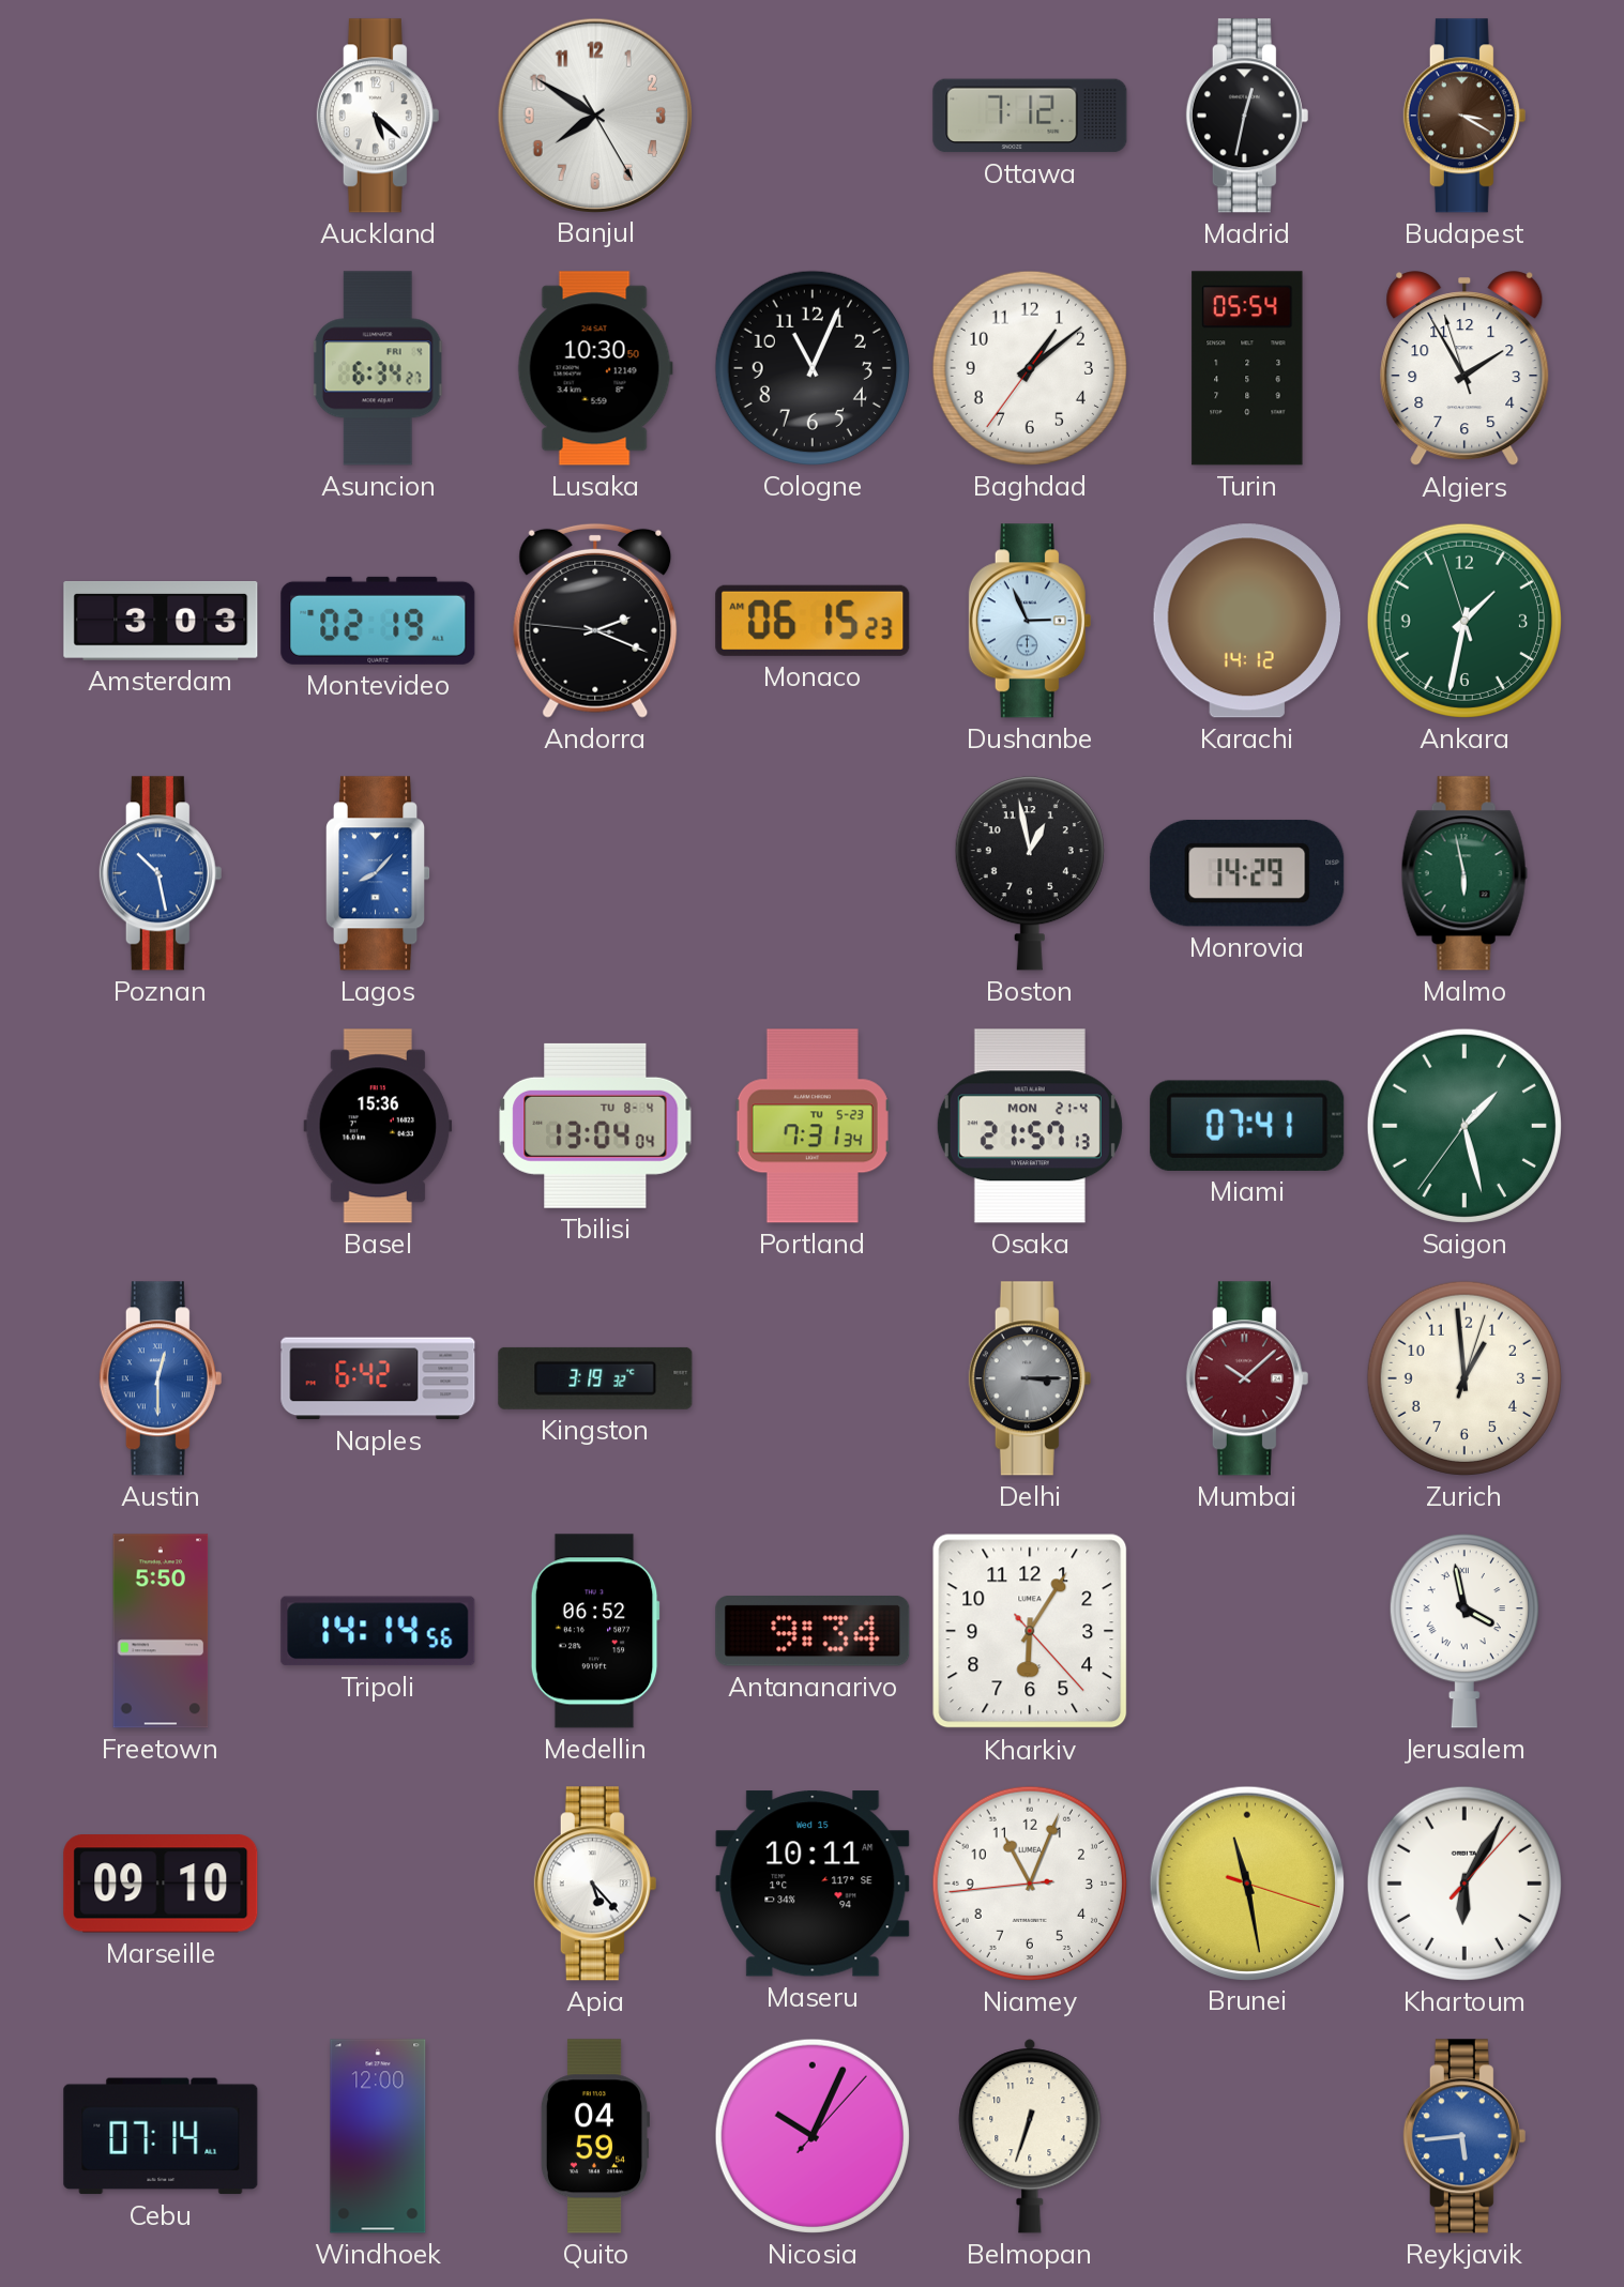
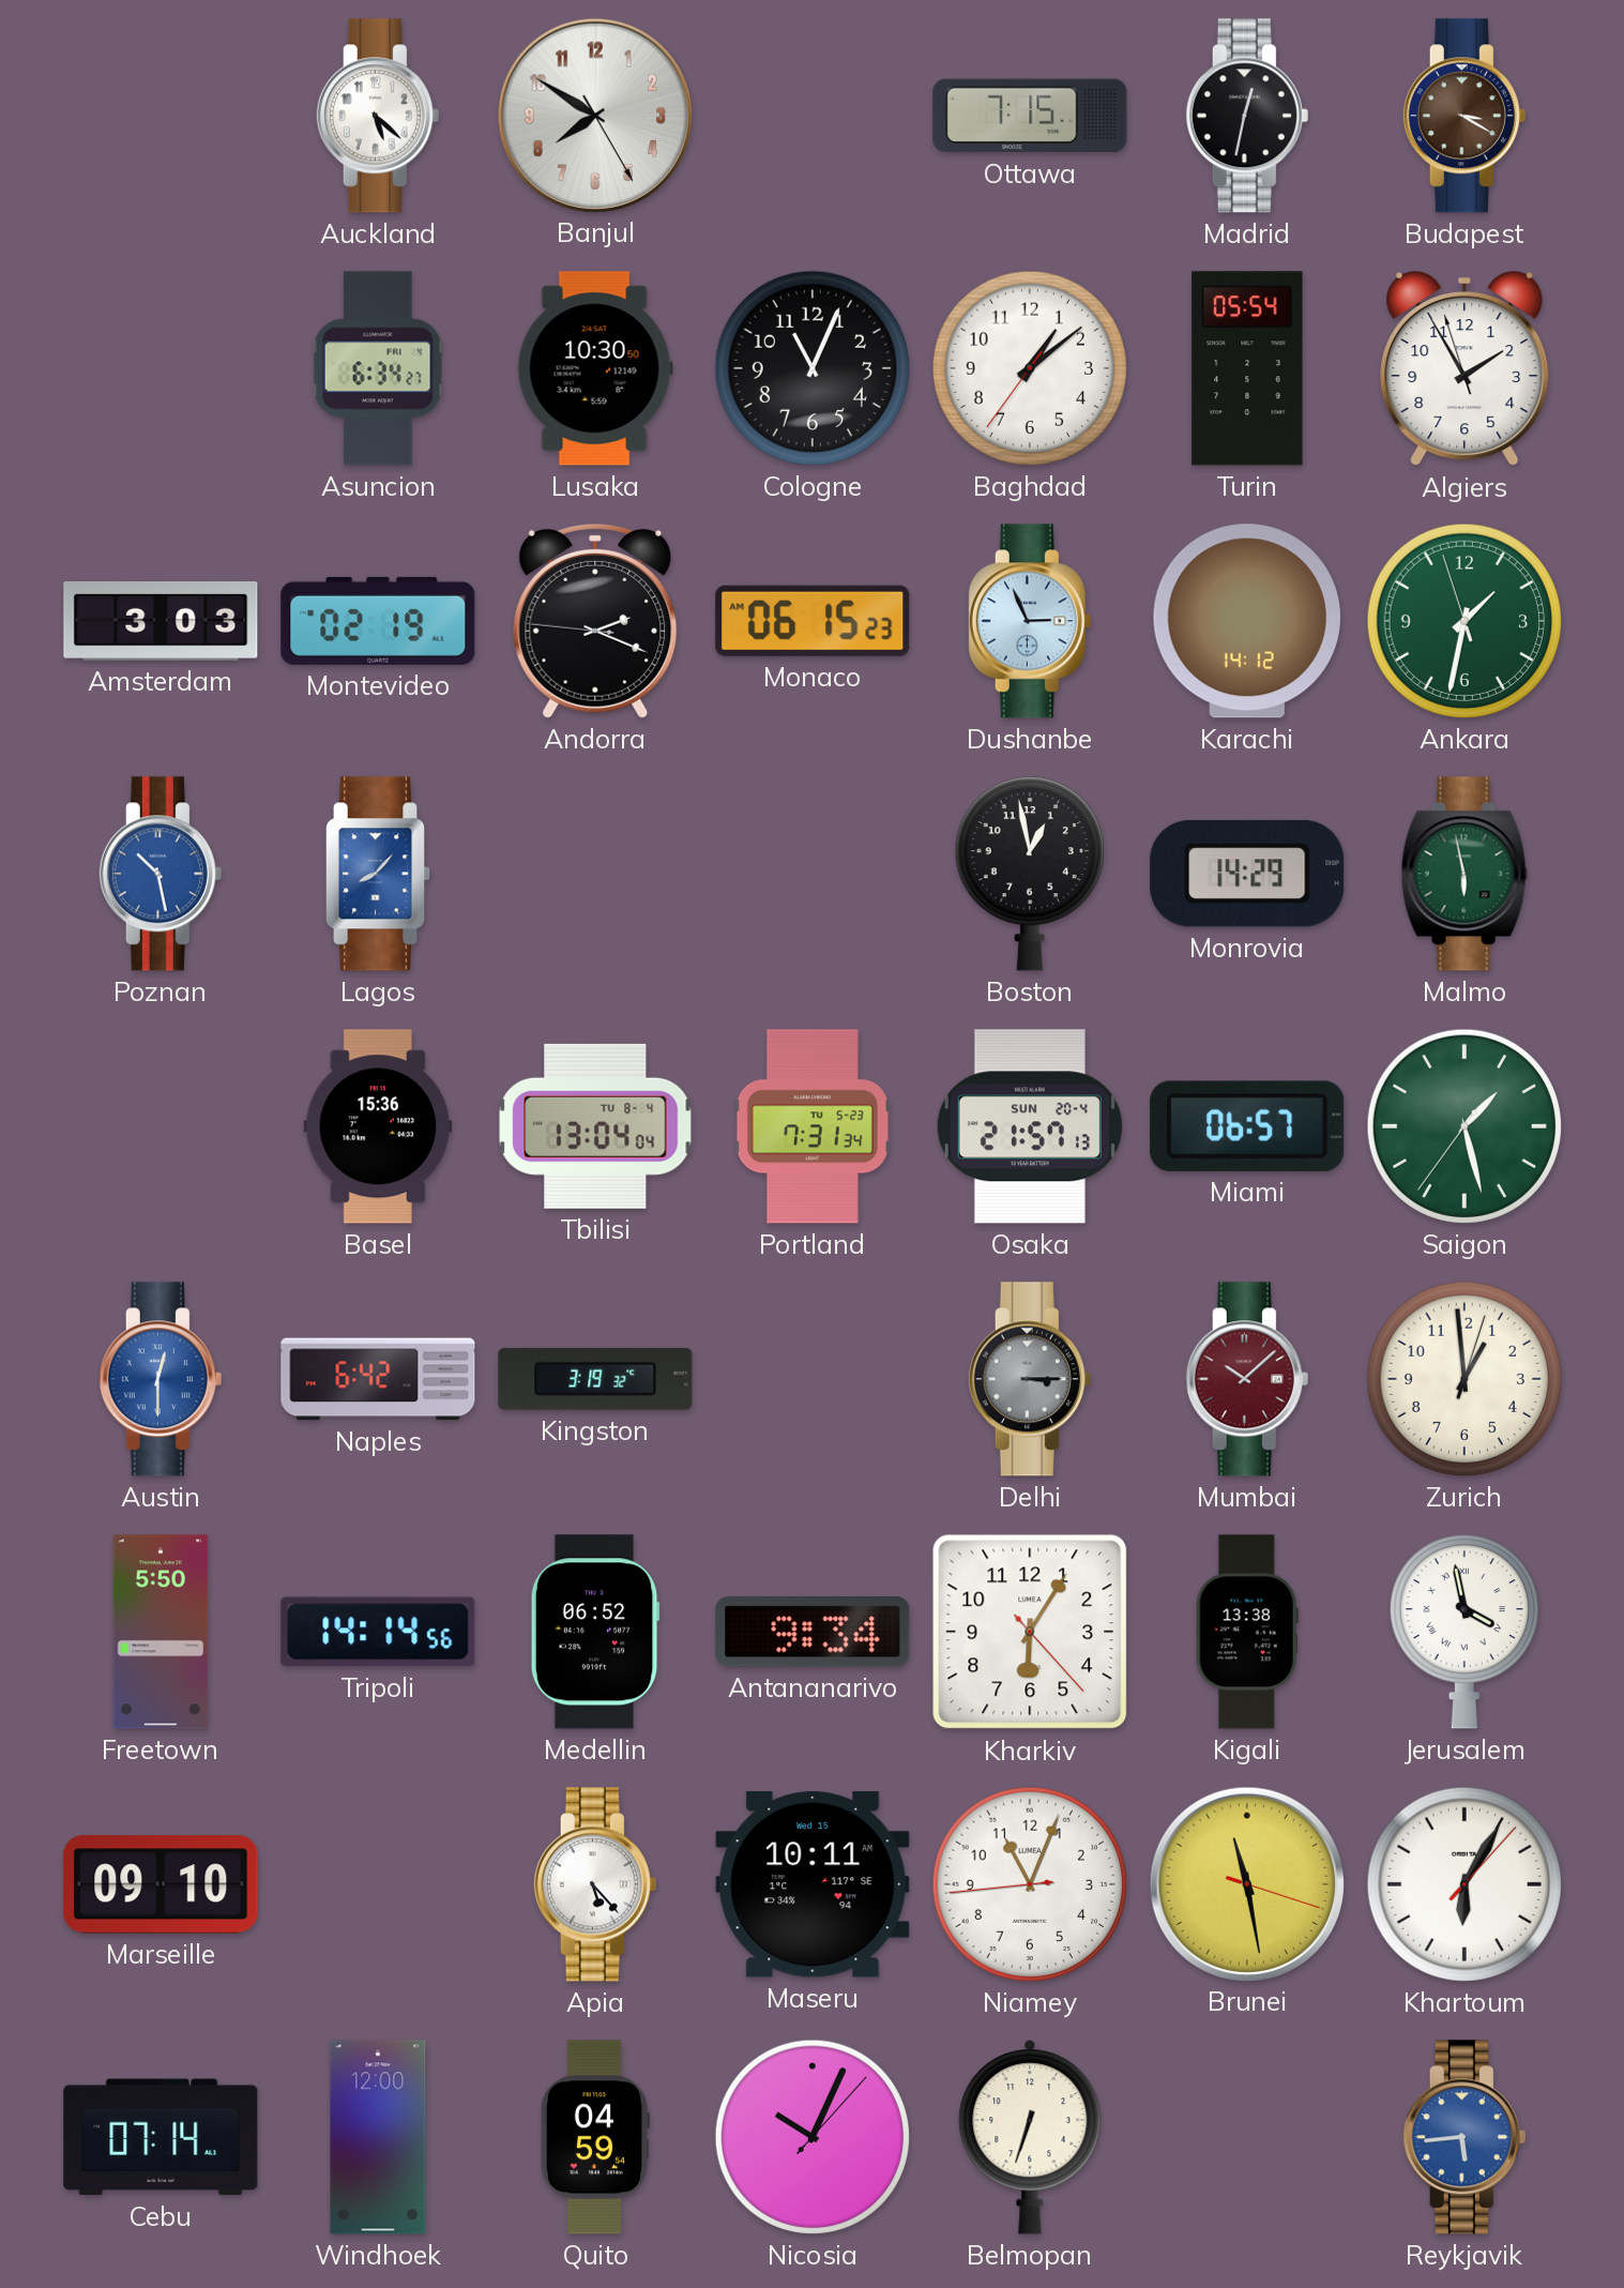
Ottawa: 7:12 -> 7:15
Osaka date: MON 21-4 -> SUN 20-4
Miami: 07:41 -> 06:57
Kigali: none -> 13:38
